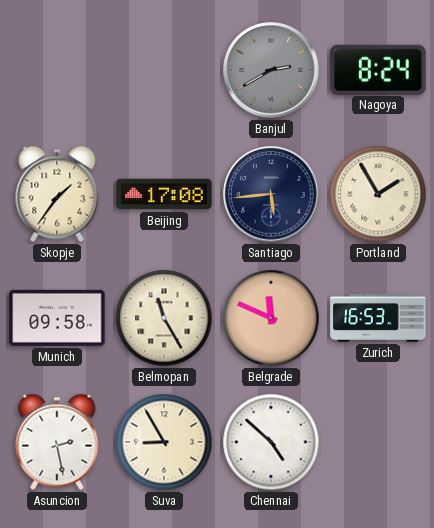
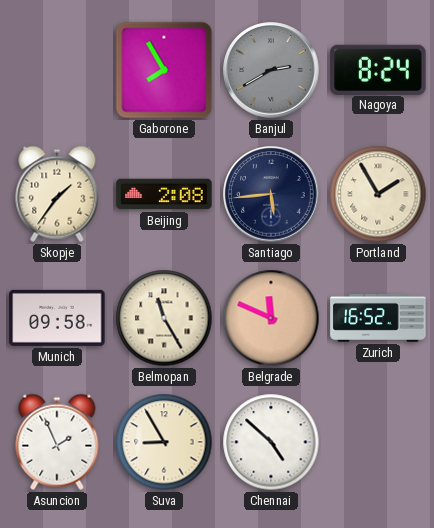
Gaborone: none -> 7:55
Beijing: 17:08 -> 2:08
Zurich: 16:53 -> 16:52
Asuncion: 2:28 -> 1:56
